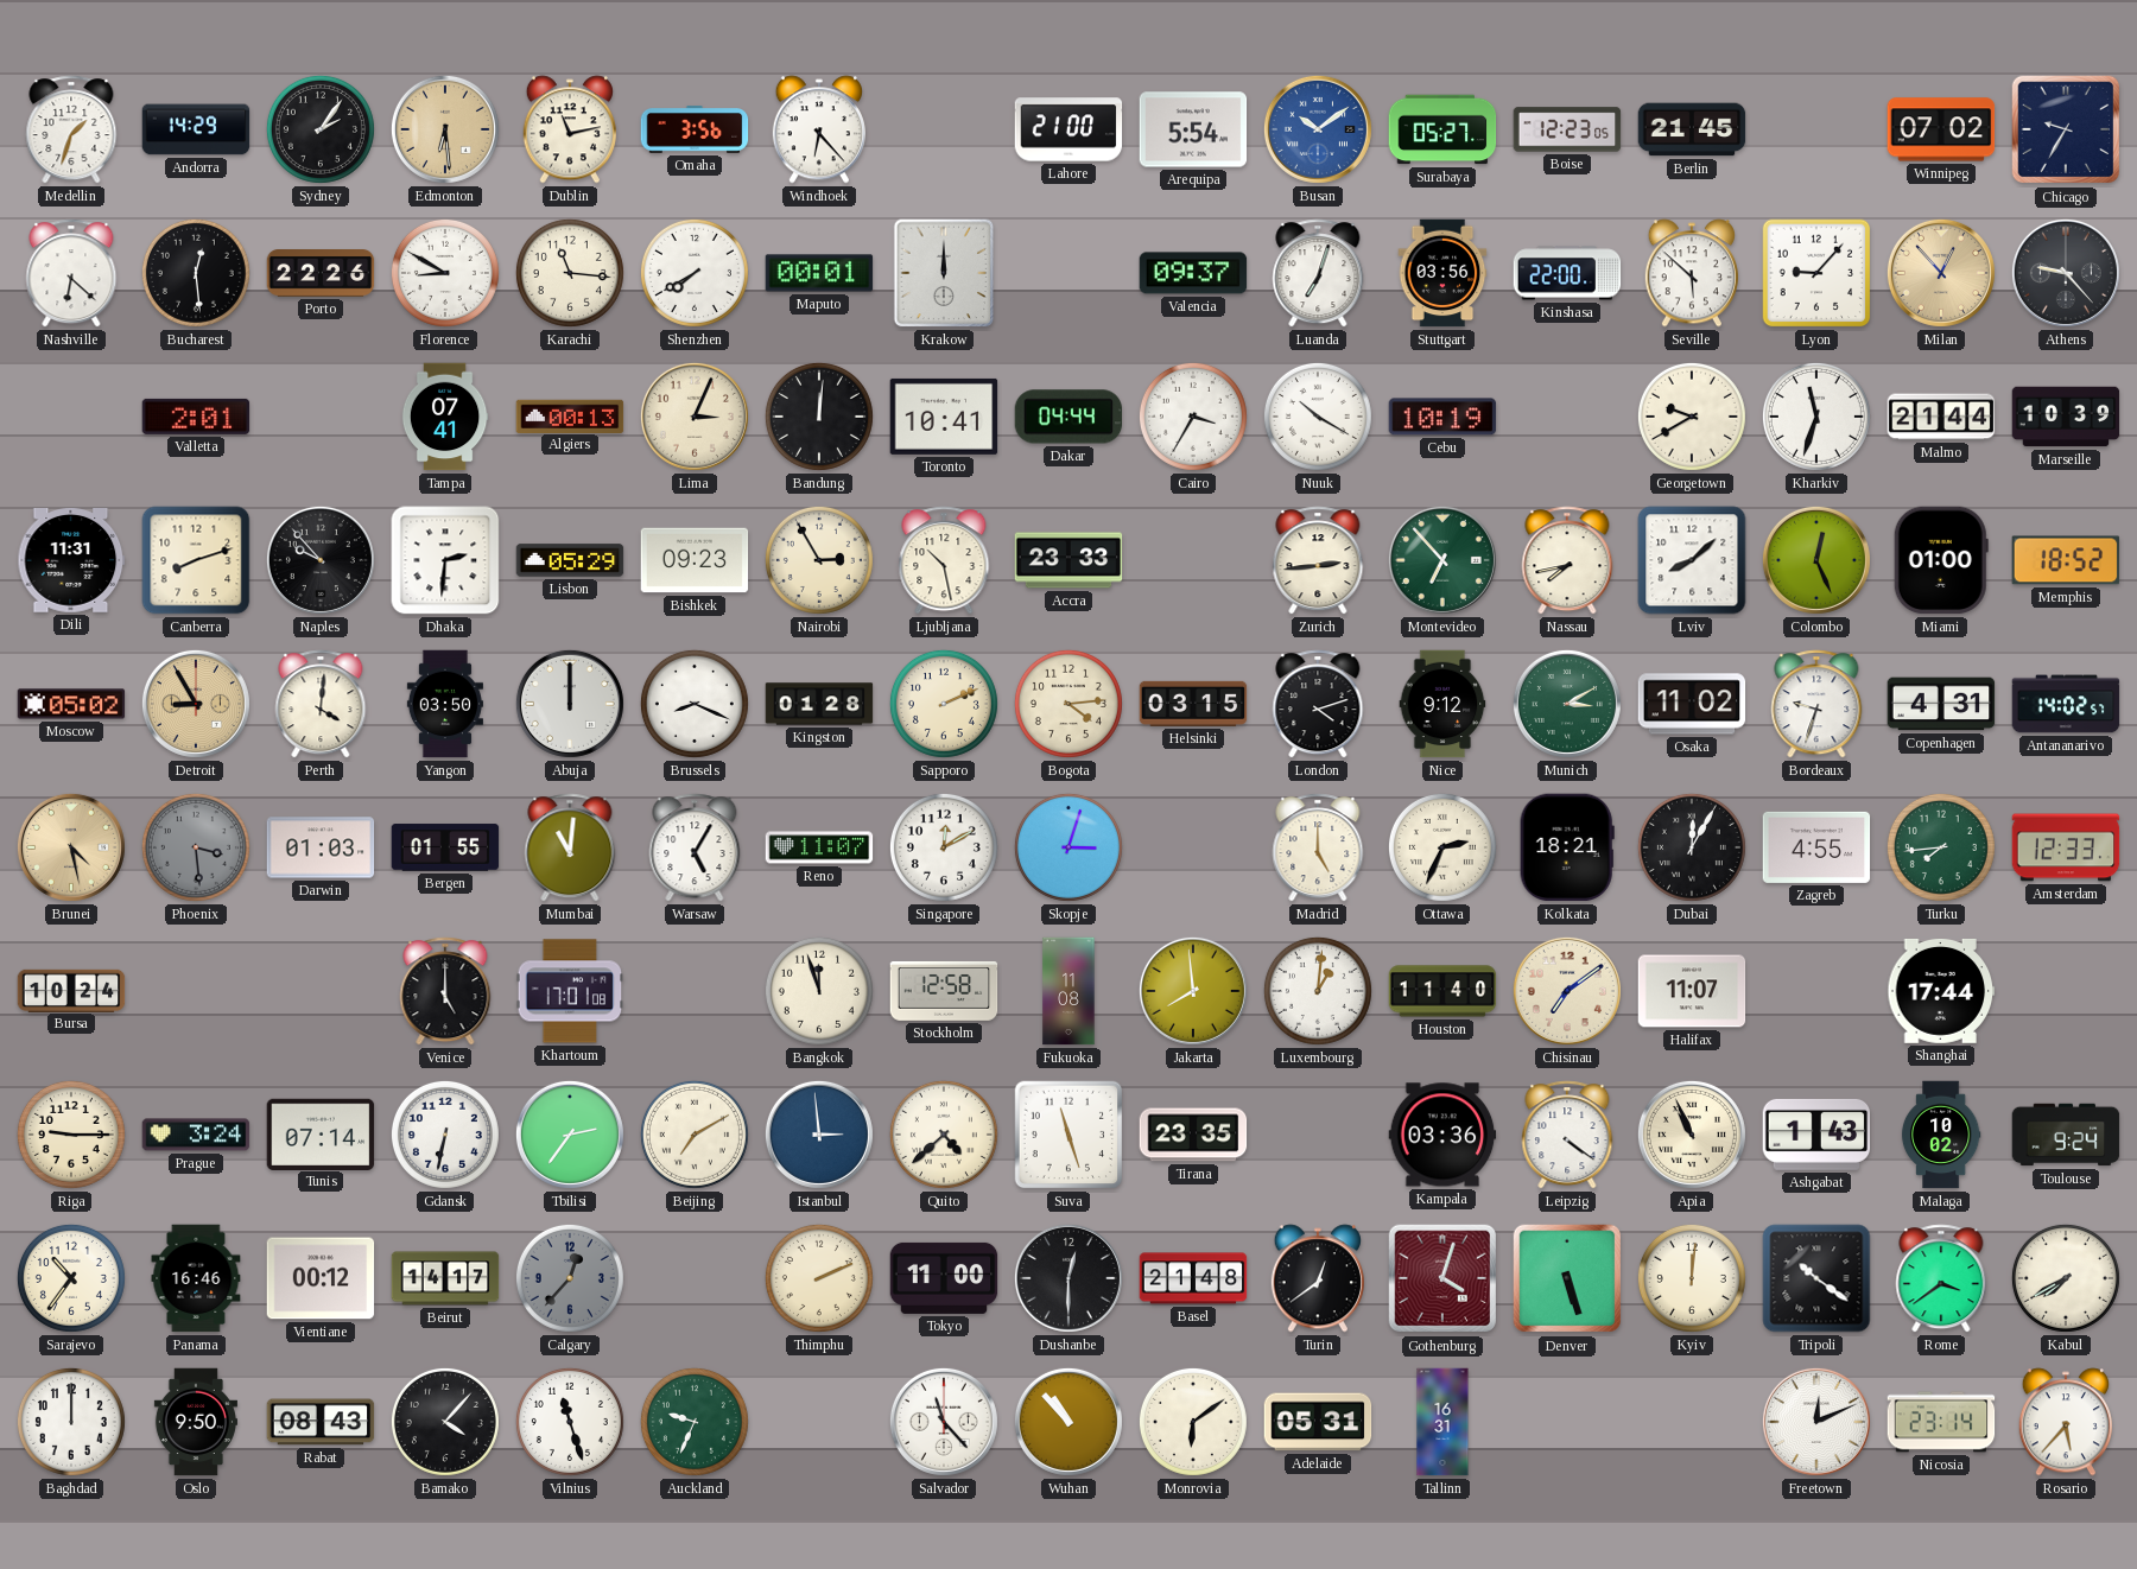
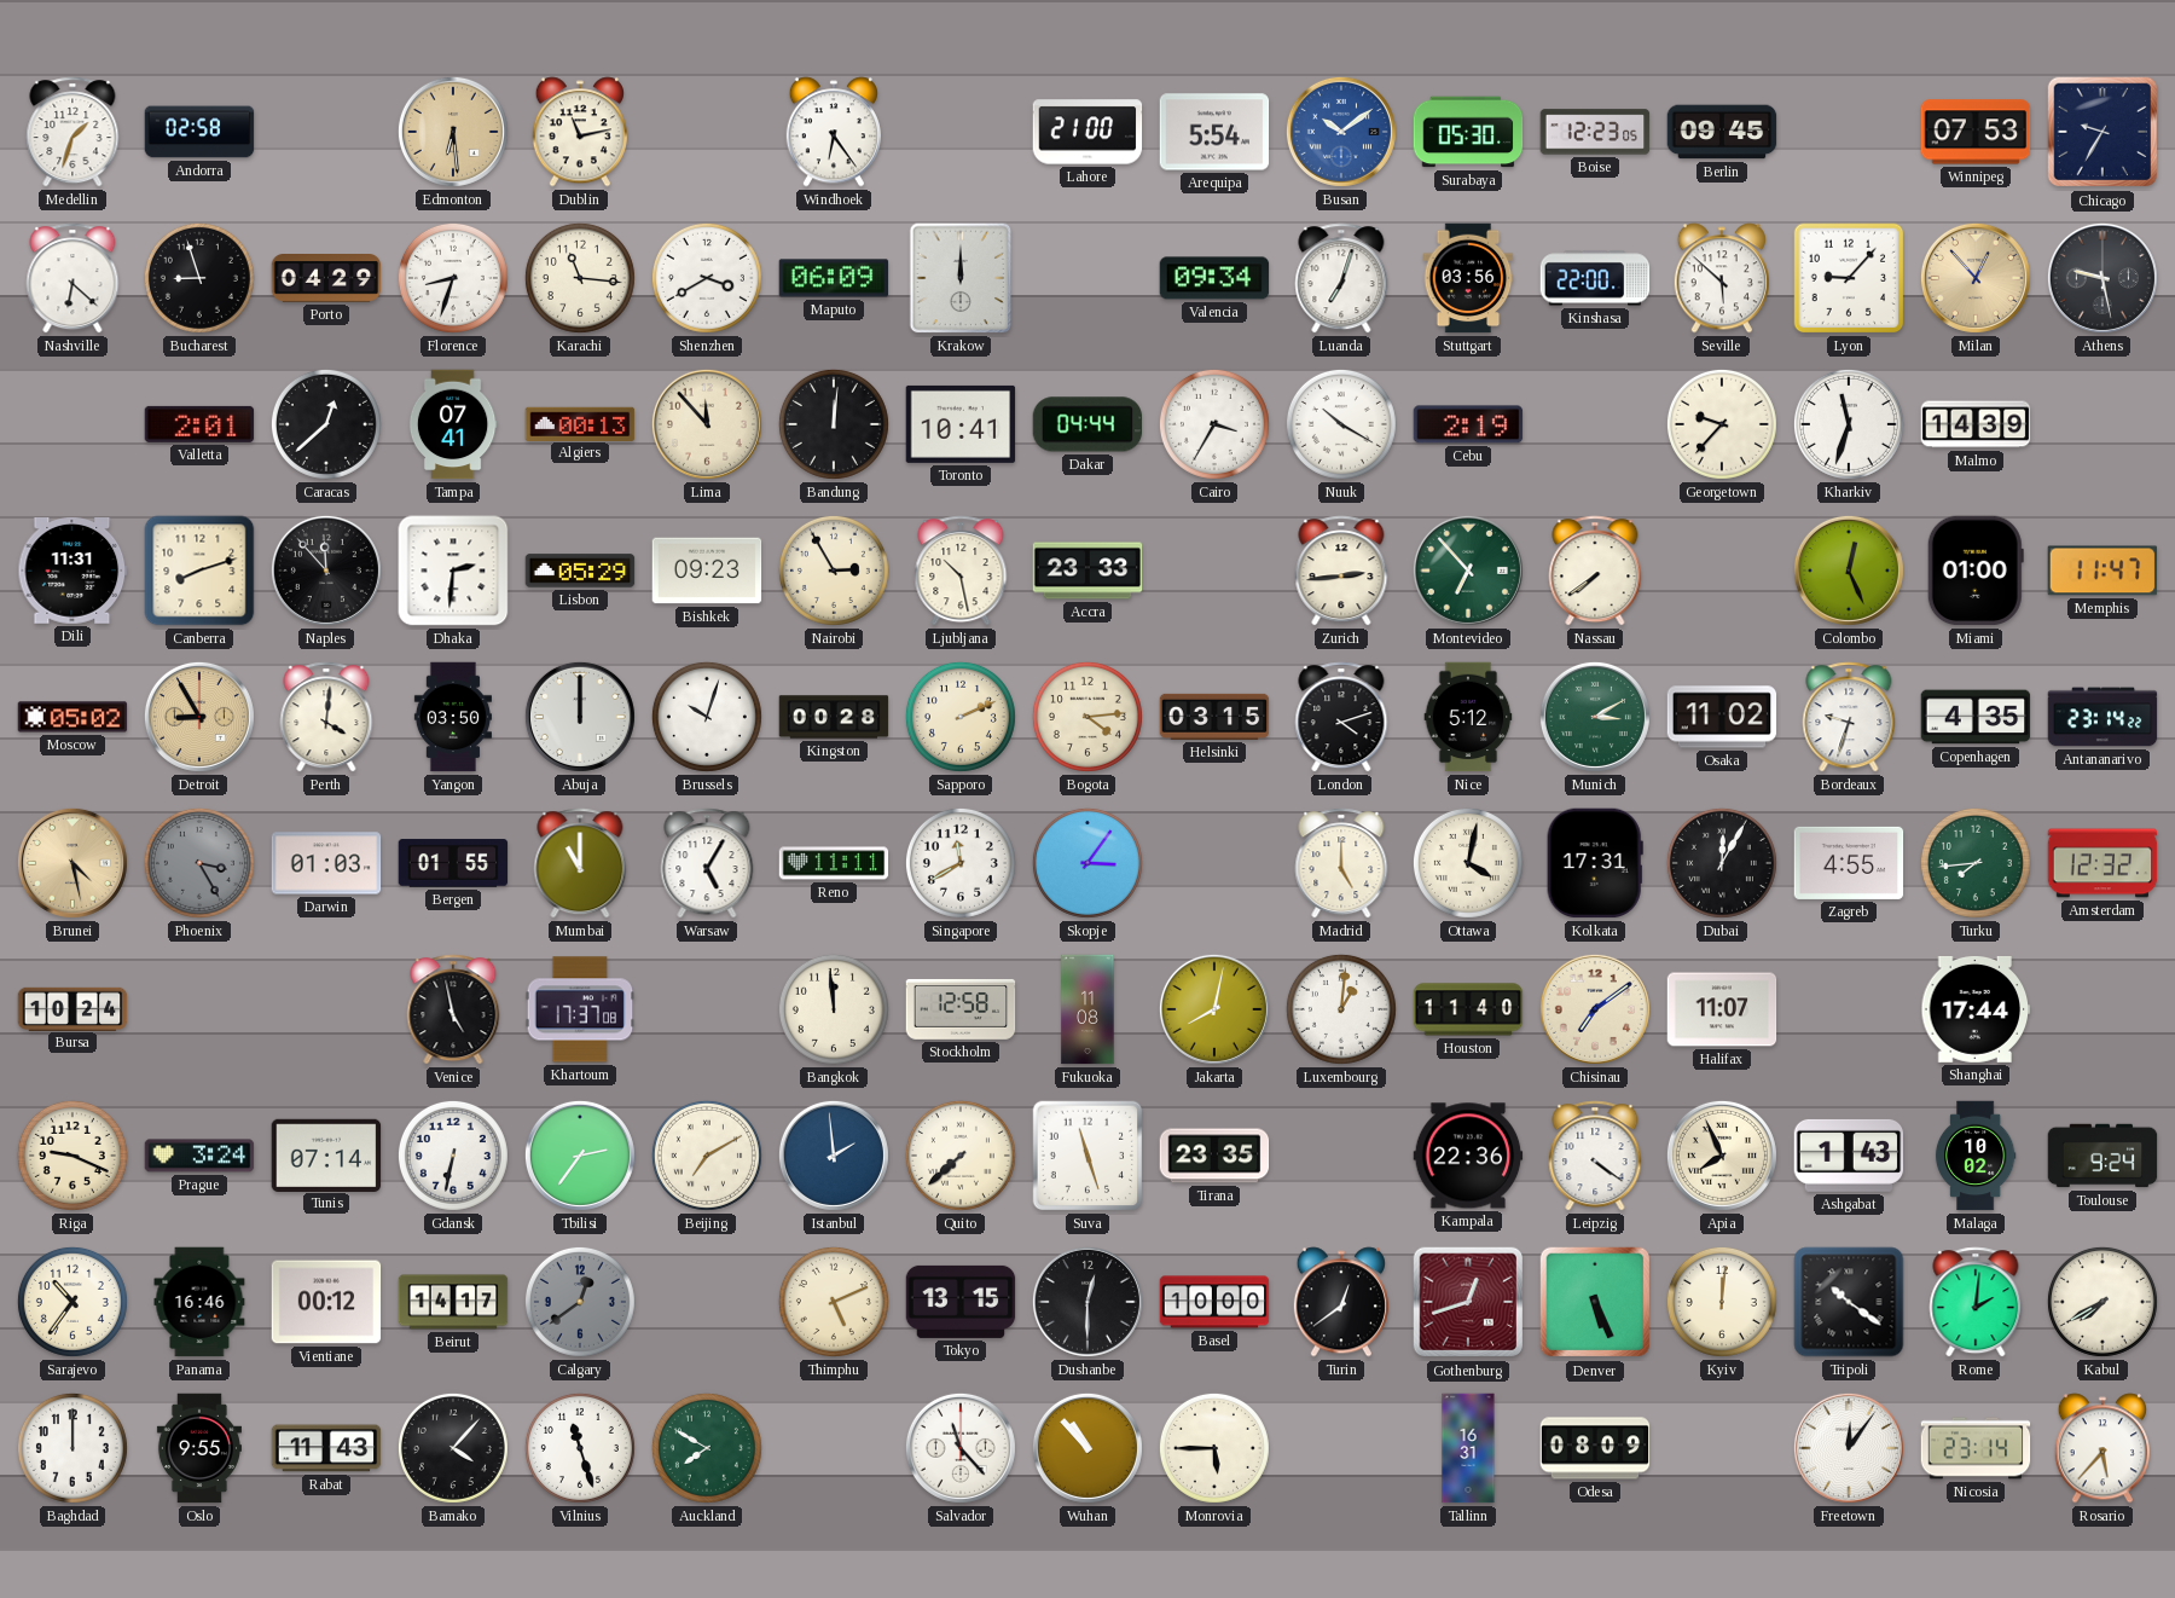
Andorra: 14:29 -> 02:58
Sydney: 2:06 -> none
Omaha: 3:56 -> none
Windhoek: 6:23 -> 6:24
Surabaya: 05:27 -> 05:30
Berlin: 21:45 -> 09:45
Winnipeg: 07:02 -> 07:53
Bucharest: 12:29 -> 8:57
Porto: 22:26 -> 04:29
Florence: 8:50 -> 8:33
Shenzhen: 7:40 -> 3:40
Maputo: 00:01 -> 06:09
Valencia: 09:37 -> 09:34
Athens: 9:23 -> 9:28
Caracas: none -> 12:38
Lima: 3:04 -> 11:53
Cebu: 10:19 -> 2:19
Georgetown: 9:40 -> 9:37
Malmo: 21:44 -> 14:39
Marseille: 10:39 -> none
Naples: 9:53 -> 11:53
Nassau: 7:43 -> 7:39
Lviv: 8:08 -> none
Memphis: 18:52 -> 11:47
Brussels: 8:19 -> 10:03
Kingston: 01:28 -> 00:28
Nice: 9:12 -> 5:12
Copenhagen: 4:31 -> 4:35
Antananarivo: 14:02 -> 23:14
Phoenix: 3:29 -> 3:25
Mumbai: 11:01 -> 11:00
Reno: 11:07 -> 11:11
Singapore: 12:10 -> 11:40
Skopje: 3:03 -> 3:06
Ottawa: 2:34 -> 4:02
Kolkata: 18:21 -> 17:31
Amsterdam: 12:33 -> 12:32
Venice: 5:00 -> 4:58
Khartoum: 17:01 -> 17:37
Bangkok: 11:57 -> 11:59
Jakarta: 7:59 -> 8:02
Riga: 9:15 -> 9:19
Istanbul: 2:59 -> 1:59
Quito: 4:38 -> 7:38
Kampala: 03:36 -> 22:36
Apia: 10:56 -> 7:56
Calgary: 12:37 -> 12:39
Thimphu: 2:11 -> 5:11
Tokyo: 11:00 -> 13:15
Basel: 21:48 -> 10:00
Gothenburg: 4:03 -> 12:42
Denver: 5:27 -> 5:26
Rome: 3:39 -> 2:01
Oslo: 9:50 -> 9:55
Rabat: 08:43 -> 11:43
Auckland: 9:34 -> 7:50
Monrovia: 6:09 -> 5:45
Adelaide: 05:31 -> none
Odesa: none -> 08:09
Freetown: 12:11 -> 12:06
